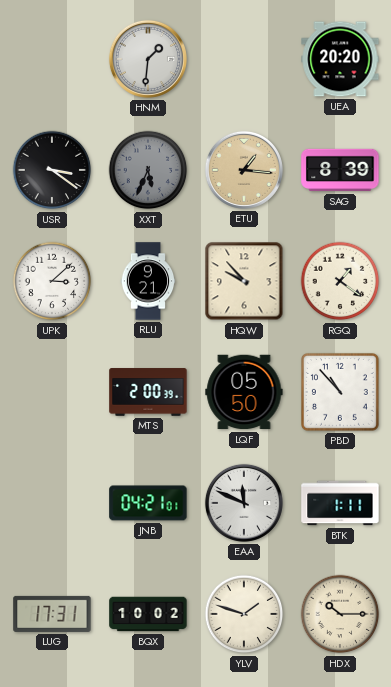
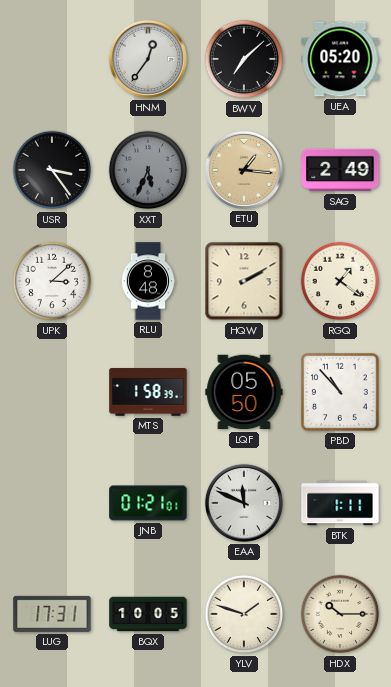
HNM: 1:31 -> 12:36
BWV: none -> 7:08
UEA: 20:20 -> 05:20
USR: 3:21 -> 3:24
SAG: 8:39 -> 2:49
RLU: 9:21 -> 8:48
HQW: 9:53 -> 2:10
MTS: 2:00 -> 1:58
JNB: 04:21 -> 01:21
BQX: 10:02 -> 10:05
